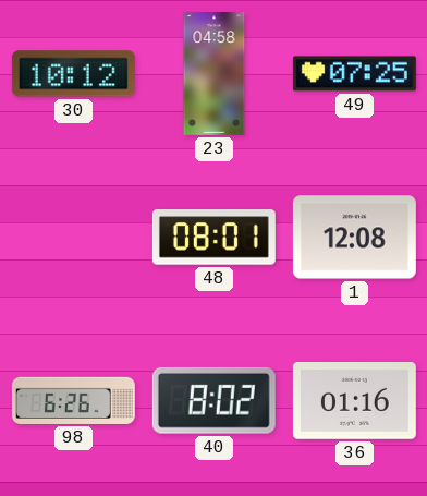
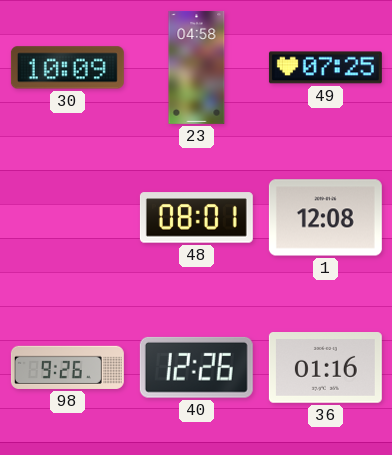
30: 10:12 -> 10:09
98: 6:26 -> 9:26
40: 8:02 -> 12:26
